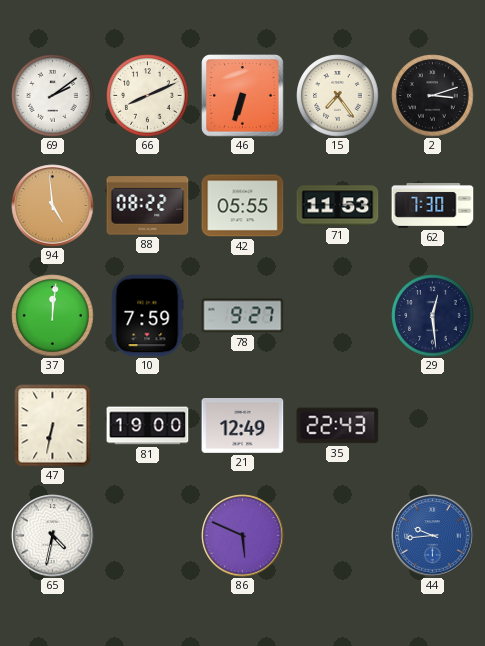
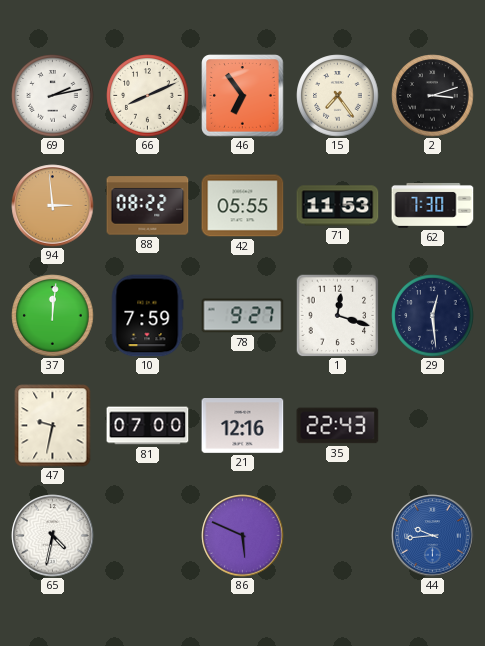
69: 2:09 -> 2:13
46: 6:33 -> 6:54
94: 4:59 -> 2:59
1: none -> 12:18
47: 6:32 -> 9:32
81: 19:00 -> 07:00
21: 12:49 -> 12:16
